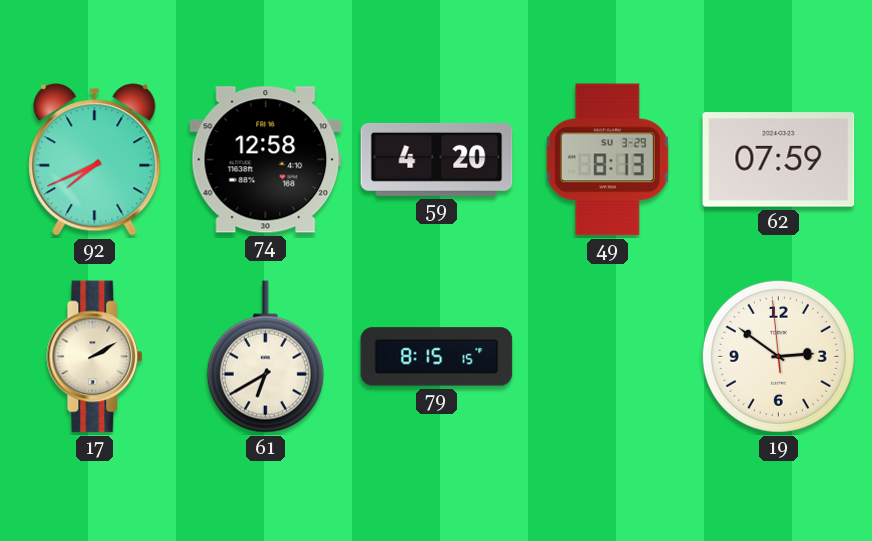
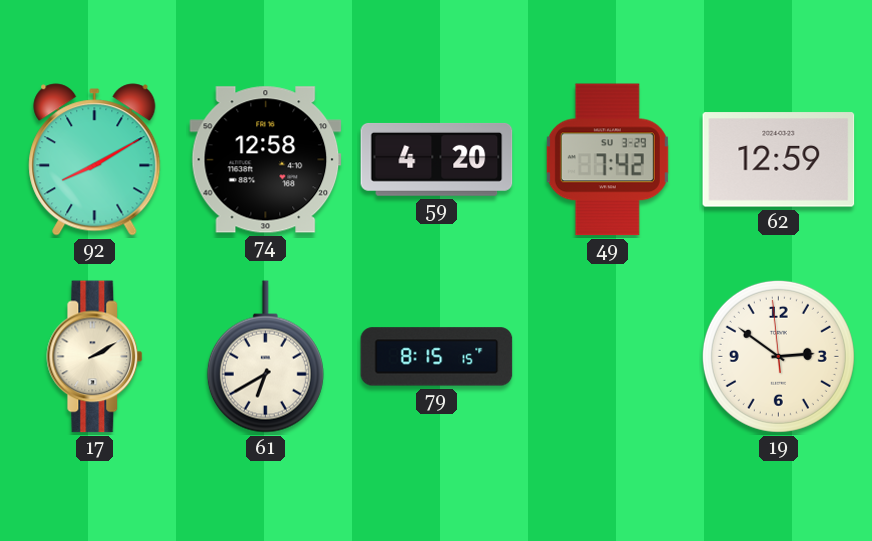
92: 7:41 -> 8:10
49: 8:13 -> 7:42
62: 07:59 -> 12:59
